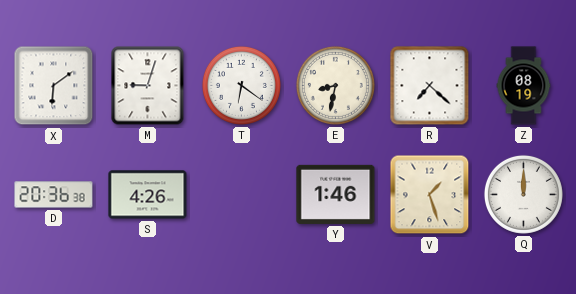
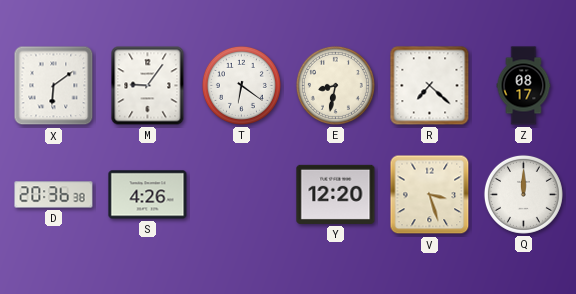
M: 9:03 -> 9:06
Z: 08:19 -> 08:17
Y: 1:46 -> 12:20
V: 1:27 -> 3:27
